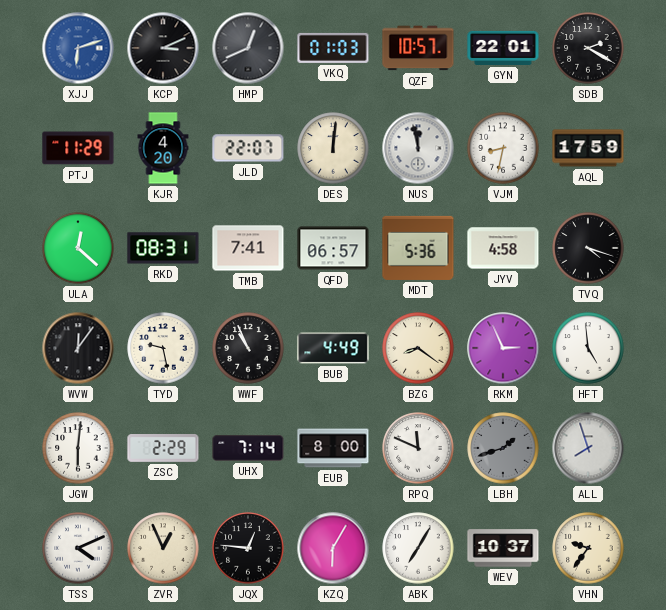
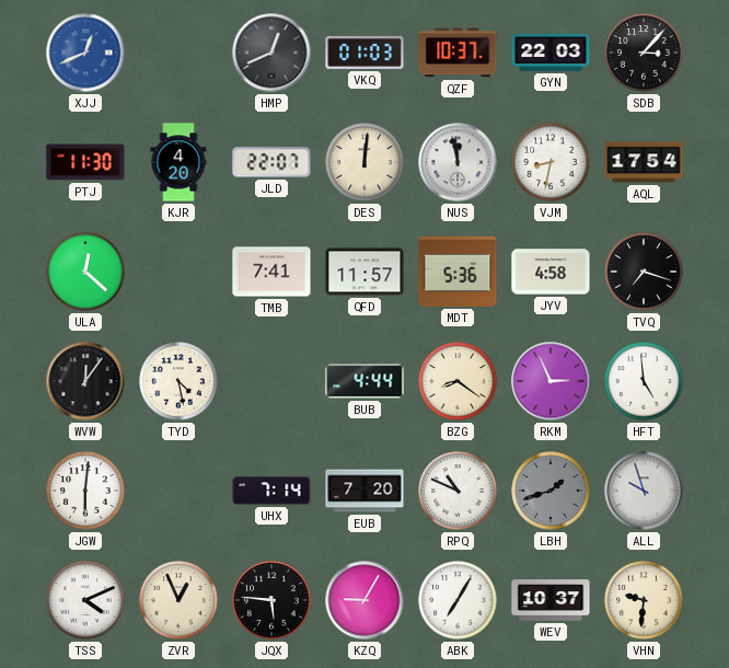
XJJ: 6:12 -> 12:41
KCP: 3:11 -> none
QZF: 10:57 -> 10:37
GYN: 22:01 -> 22:03
SDB: 2:20 -> 3:07
PTJ: 11:29 -> 11:30
AQL: 17:59 -> 17:54
RKD: 08:31 -> none
QFD: 06:57 -> 11:57
TVQ: 4:18 -> 7:18
TYD: 9:28 -> 4:28
WWF: 10:56 -> none
BUB: 4:49 -> 4:44
ZSC: 2:29 -> none
EUB: 8:00 -> 7:20
RPQ: 11:49 -> 10:49
ALL: 7:57 -> 9:57
JQX: 12:46 -> 5:46
KZQ: 6:05 -> 9:05
VHN: 9:36 -> 9:31
